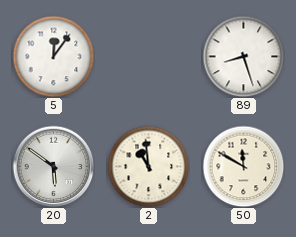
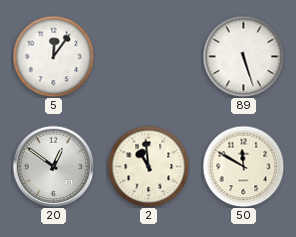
89: 8:27 -> 5:27
20: 5:51 -> 12:51
